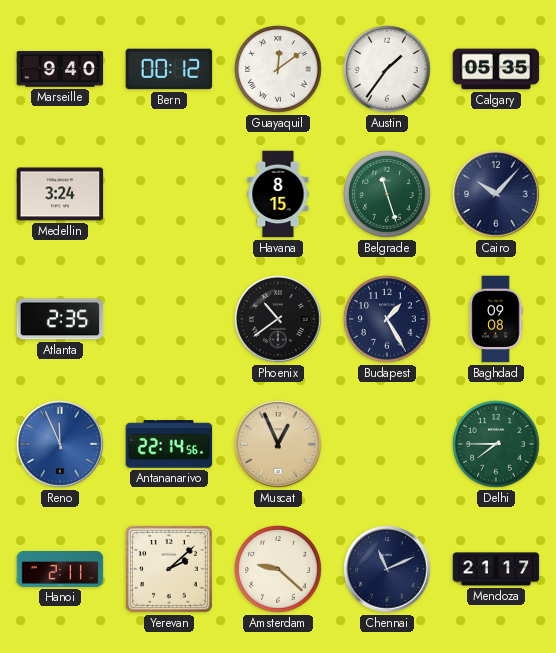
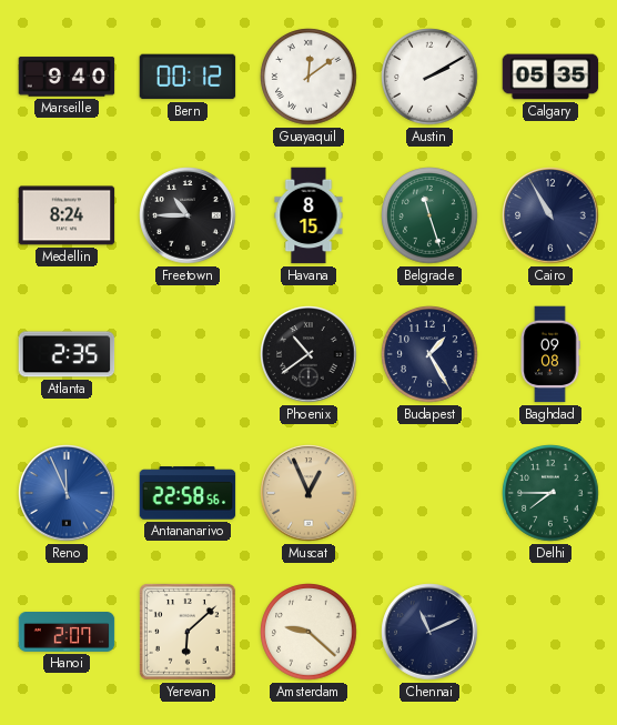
Austin: 1:36 -> 2:10
Medellin: 3:24 -> 8:24
Freetown: none -> 10:45
Cairo: 10:07 -> 10:55
Antananarivo: 22:14 -> 22:58
Hanoi: 2:11 -> 2:07
Yerevan: 2:08 -> 6:08
Mendoza: 21:17 -> none
